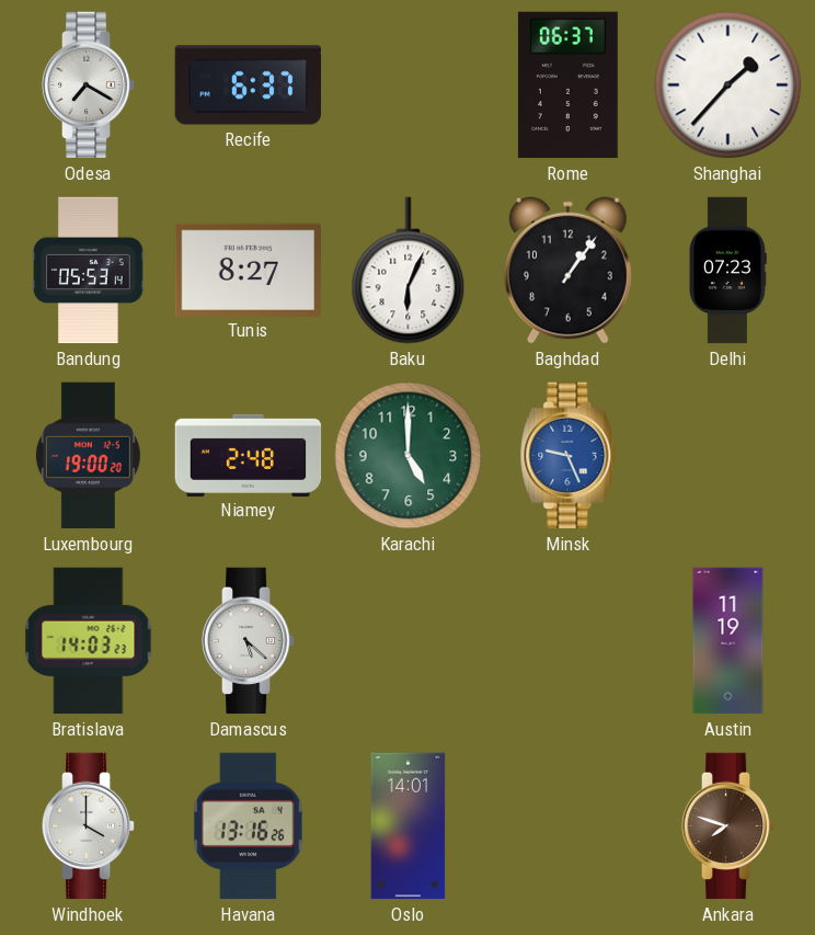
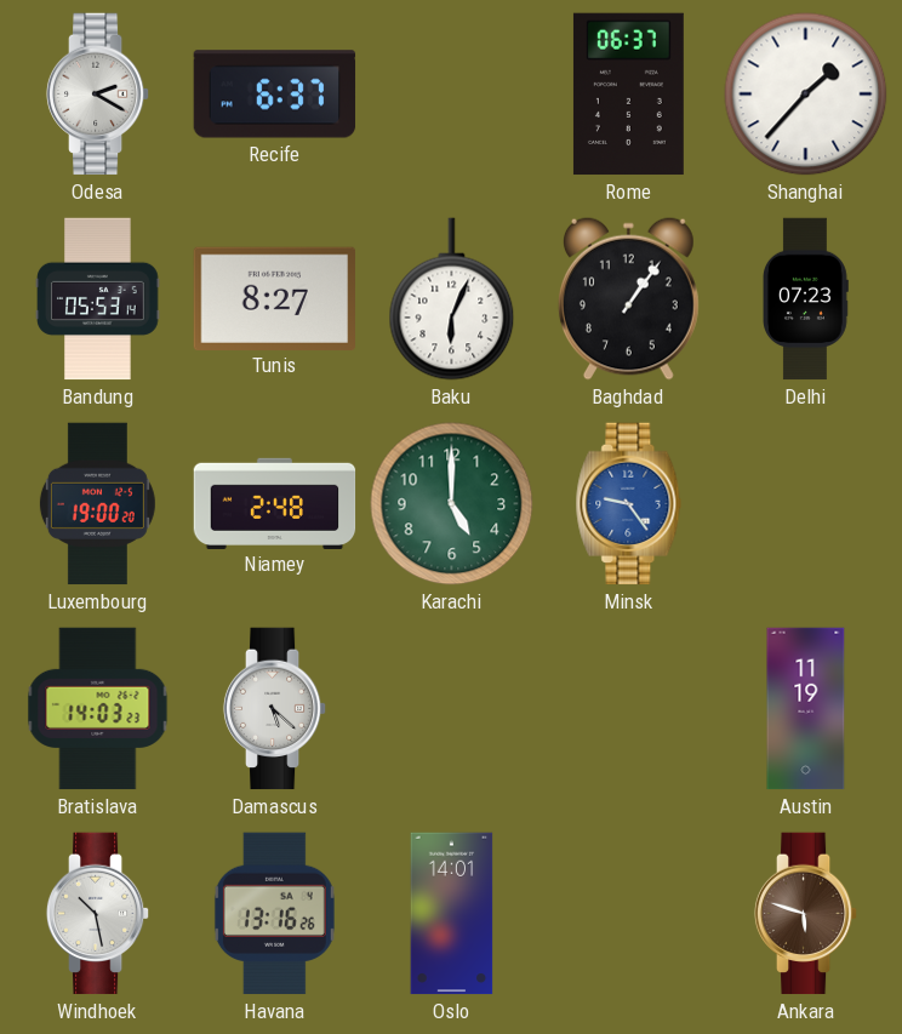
Odesa: 7:20 -> 2:20
Minsk: 9:26 -> 9:24
Windhoek: 4:00 -> 10:28
Ankara: 7:48 -> 5:48
